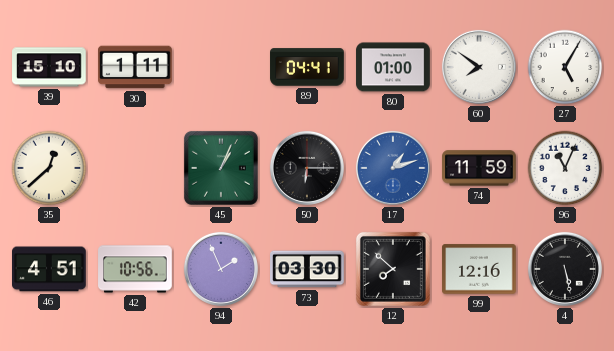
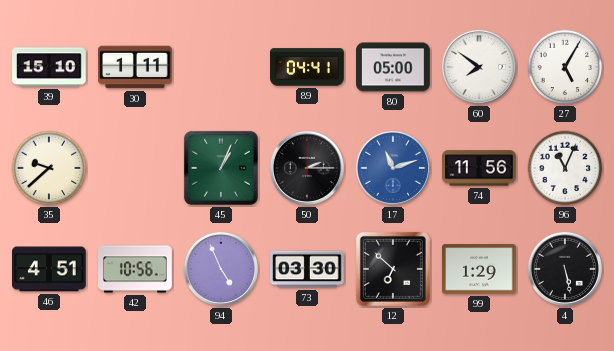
80: 01:00 -> 05:00
35: 12:38 -> 9:38
50: 6:15 -> 2:15
17: 1:12 -> 11:12
74: 11:59 -> 11:56
94: 1:56 -> 4:56
12: 7:52 -> 6:52
99: 12:16 -> 1:29
